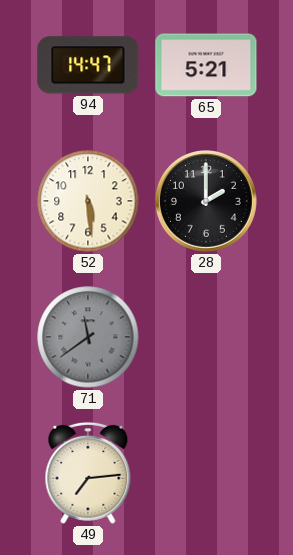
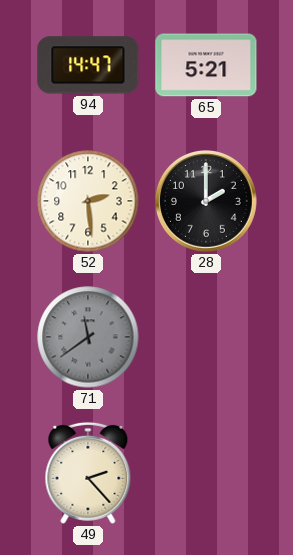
52: 5:29 -> 2:29
49: 7:14 -> 2:23
